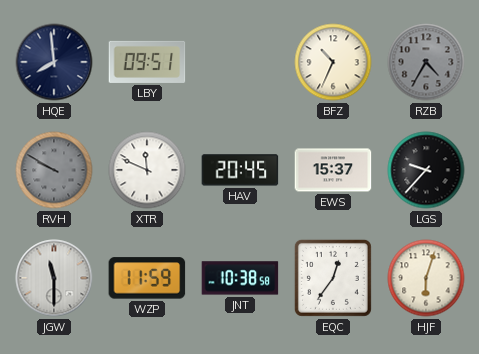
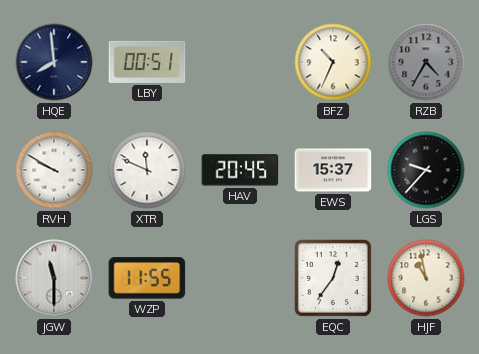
LBY: 09:51 -> 00:51
RVH dial: grey -> white
WZP: 11:59 -> 11:55
JNT: 10:38 -> none
HJF: 6:03 -> 10:58
